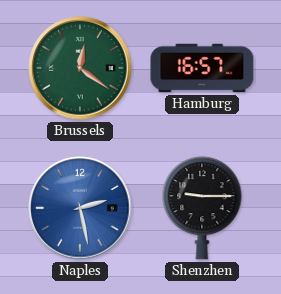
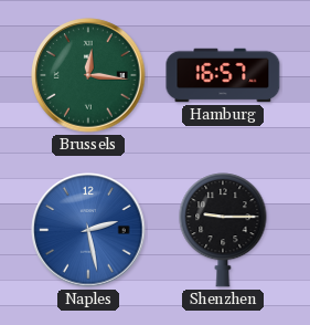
Brussels: 12:21 -> 12:16
